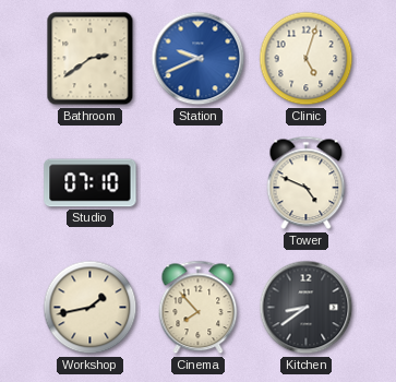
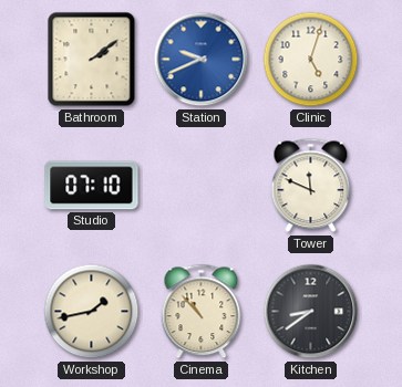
Bathroom: 2:39 -> 2:09
Tower: 4:49 -> 11:49
Cinema: 7:53 -> 10:53
